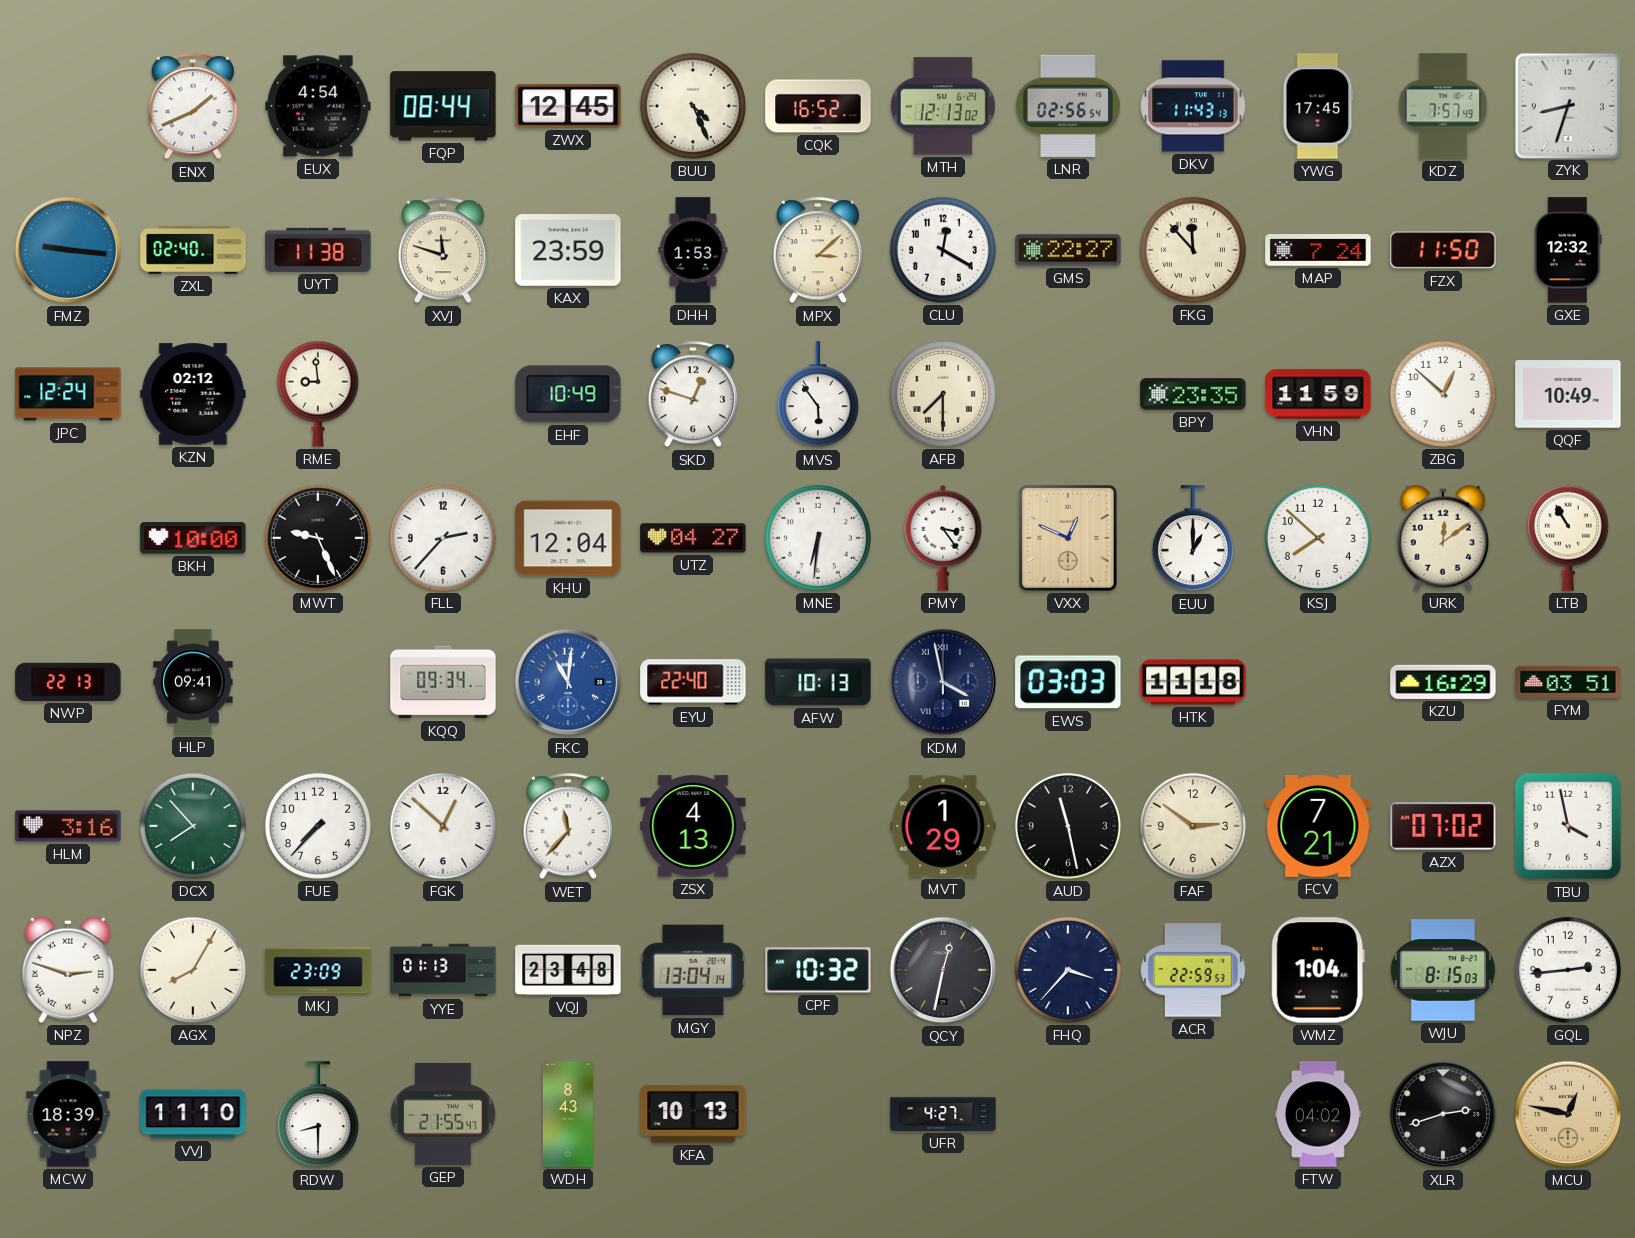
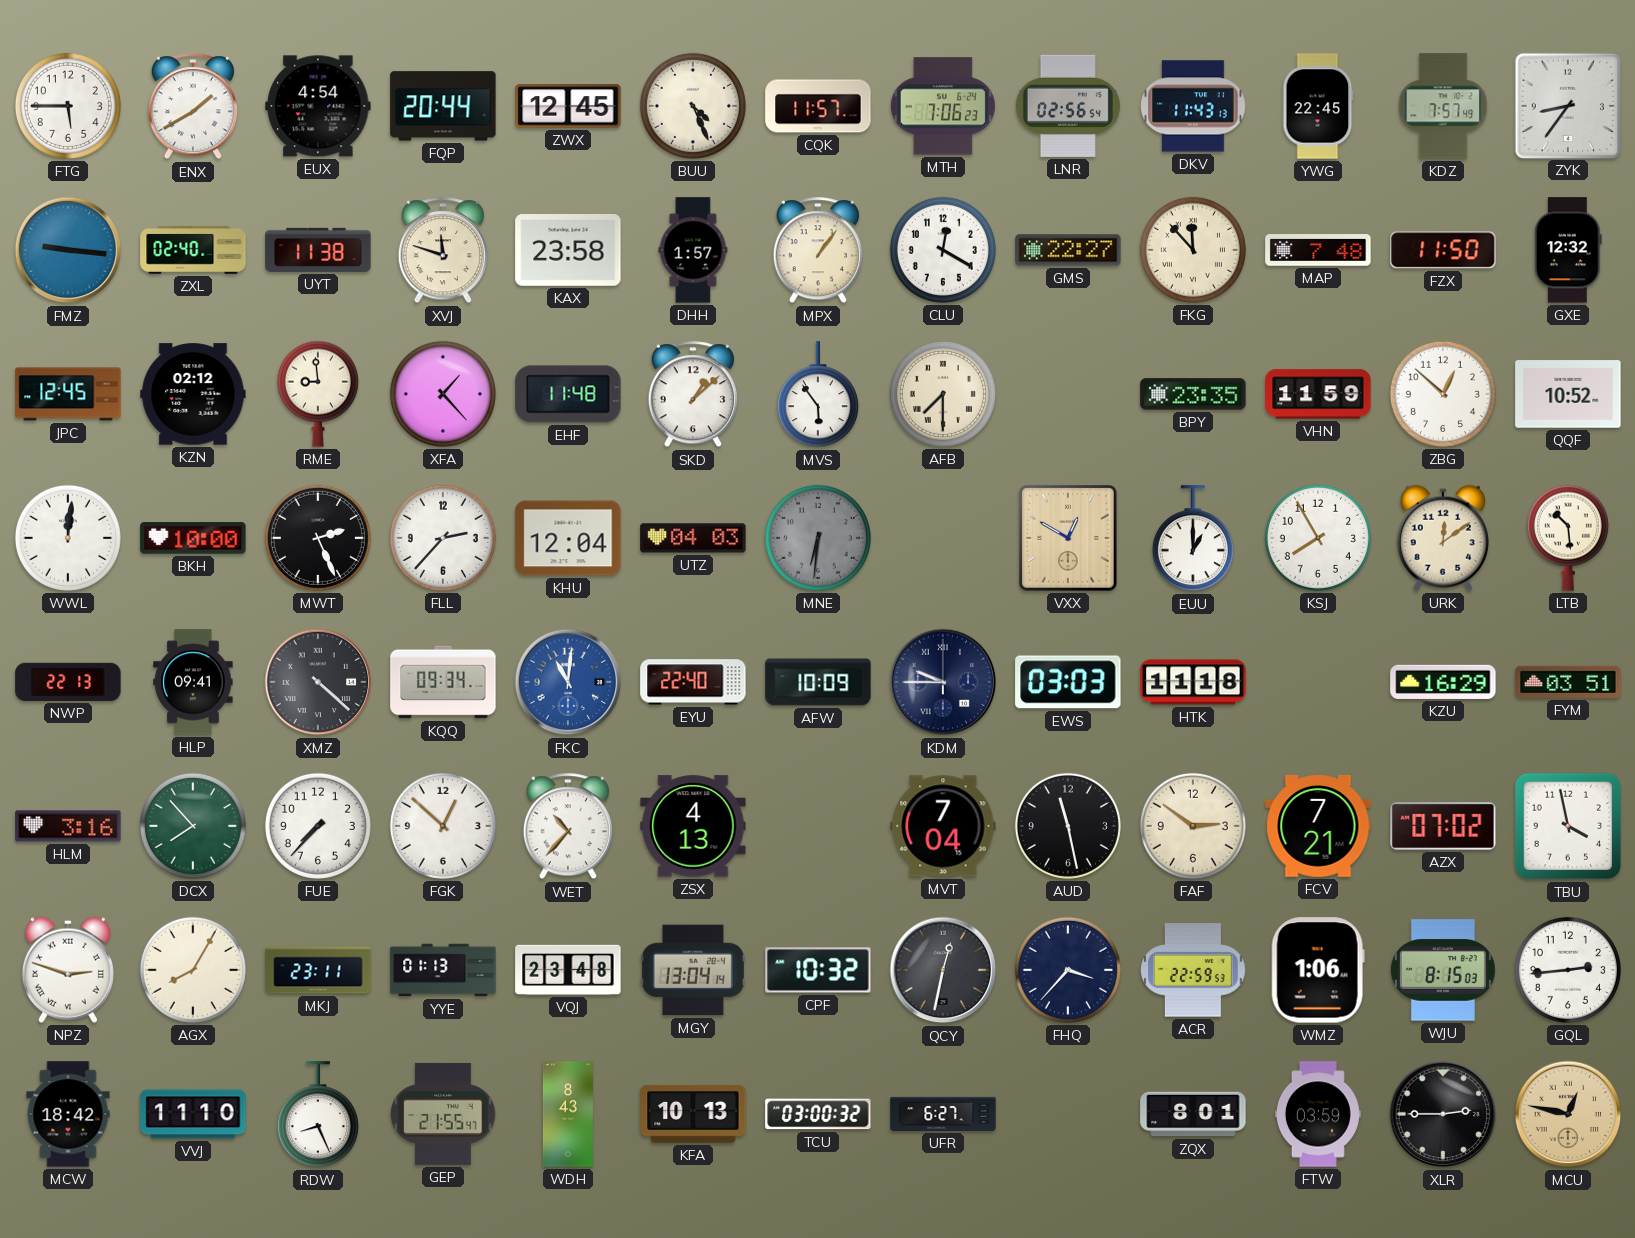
FTG: none -> 5:45
ENX: 1:41 -> 1:40
FQP: 08:44 -> 20:44
CQK: 16:52 -> 11:57
MTH: 12:13 -> 7:06
YWG: 17:45 -> 22:45
ZYK: 8:33 -> 8:36
KAX: 23:59 -> 23:58
DHH: 1:53 -> 1:57
MPX: 3:08 -> 1:06
MAP: 7:24 -> 7:48
JPC: 12:24 -> 12:45
XFA: none -> 1:23
EHF: 10:49 -> 11:48
SKD: 12:48 -> 1:08
QQF: 10:49 -> 10:52
WWL: none -> 12:01
MWT: 9:26 -> 2:26
UTZ: 04:27 -> 04:03
MNE dial: white -> grey
PMY: 3:24 -> none
VXX: 12:49 -> 12:50
KSJ: 7:52 -> 7:55
LTB: 10:55 -> 10:29
XMZ: none -> 4:22
AFW: 10:13 -> 10:09
KDM: 3:58 -> 9:45
WET: 11:37 -> 10:37
MVT: 1:29 -> 7:04
MKJ: 23:09 -> 23:11
WMZ: 1:04 -> 1:06
MCW: 18:39 -> 18:42
RDW: 8:30 -> 8:26
TCU: none -> 03:00
UFR: 4:27 -> 6:27
ZQX: none -> 8:01
FTW: 04:02 -> 03:59
XLR: 2:42 -> 2:45
